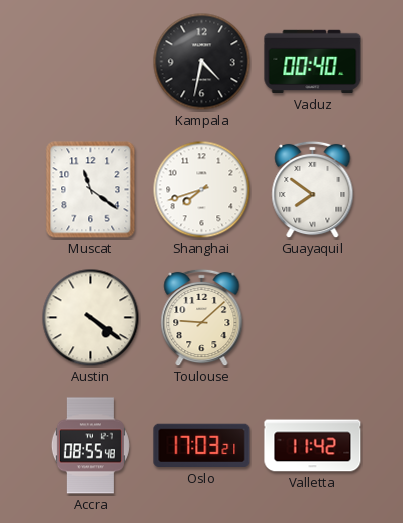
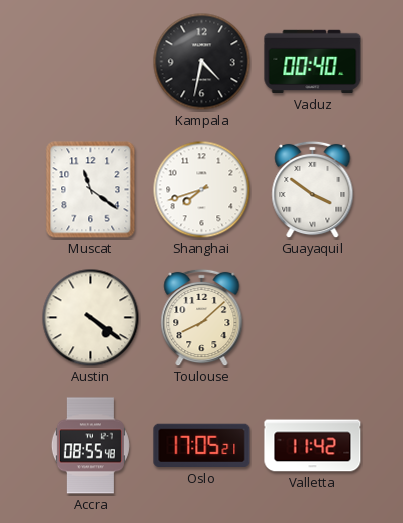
Guayaquil: 7:51 -> 3:51
Toulouse: 9:08 -> 8:08
Oslo: 17:03 -> 17:05
